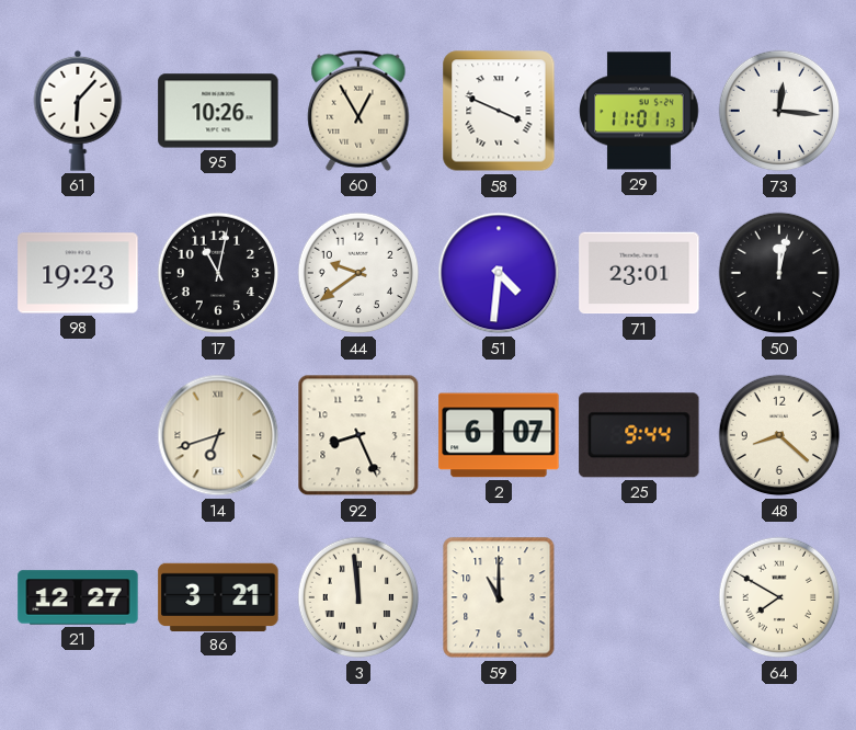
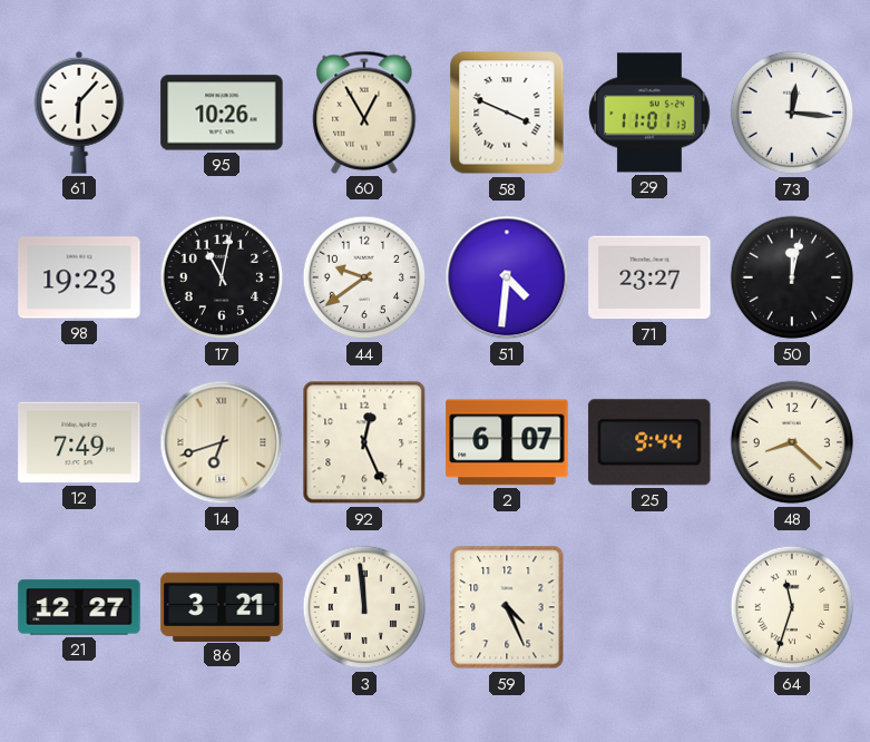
71: 23:01 -> 23:27
12: none -> 7:49
92: 8:26 -> 12:26
59: 11:00 -> 4:26
64: 7:50 -> 11:33
